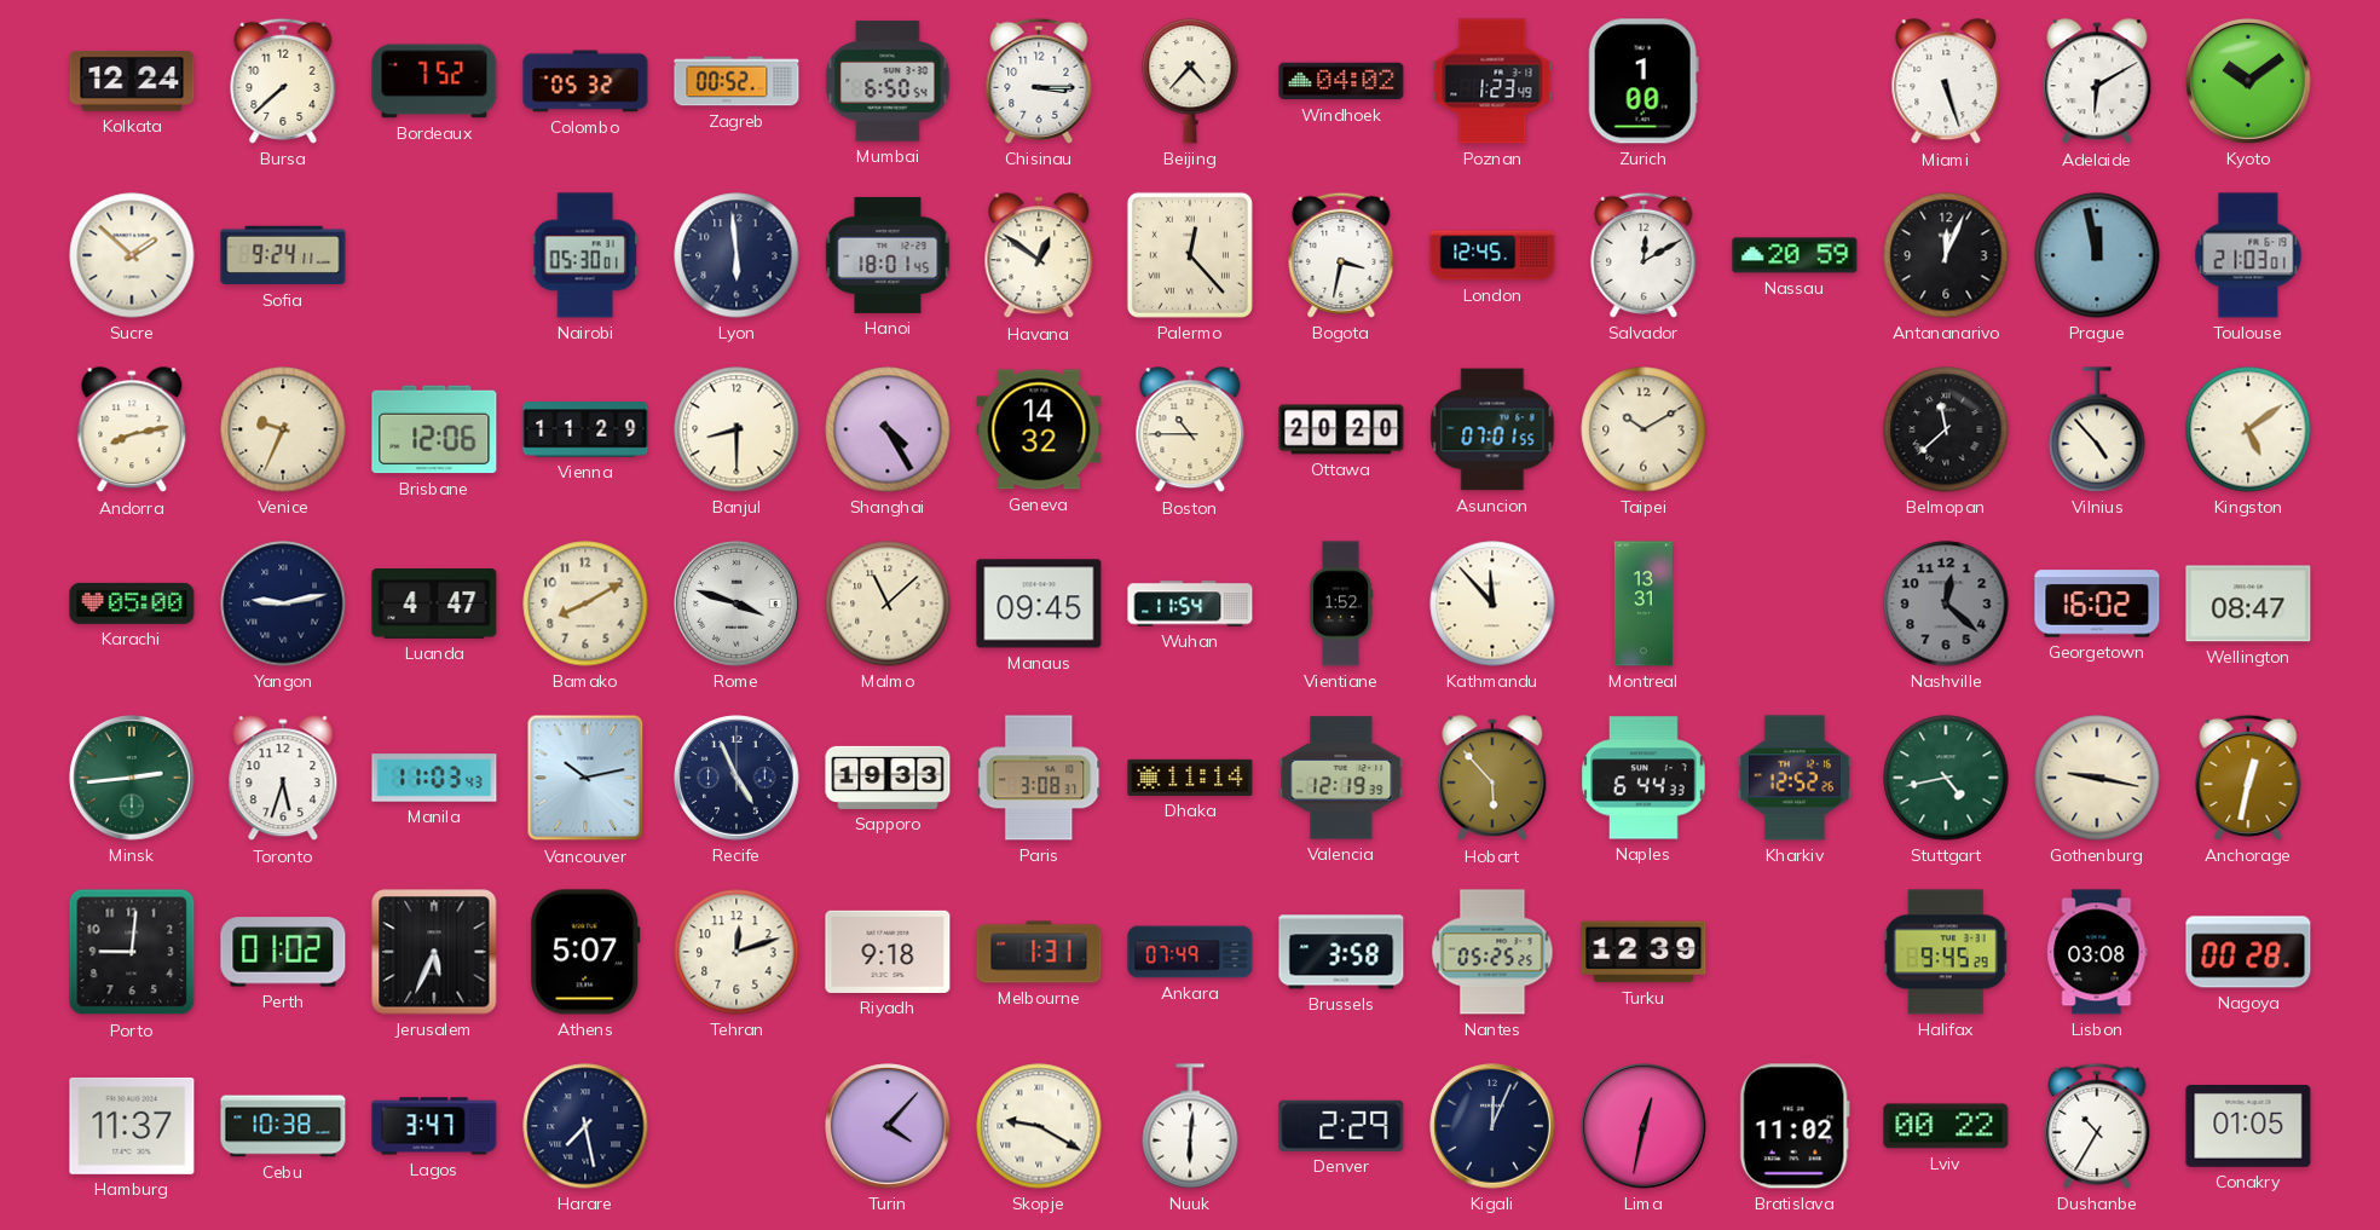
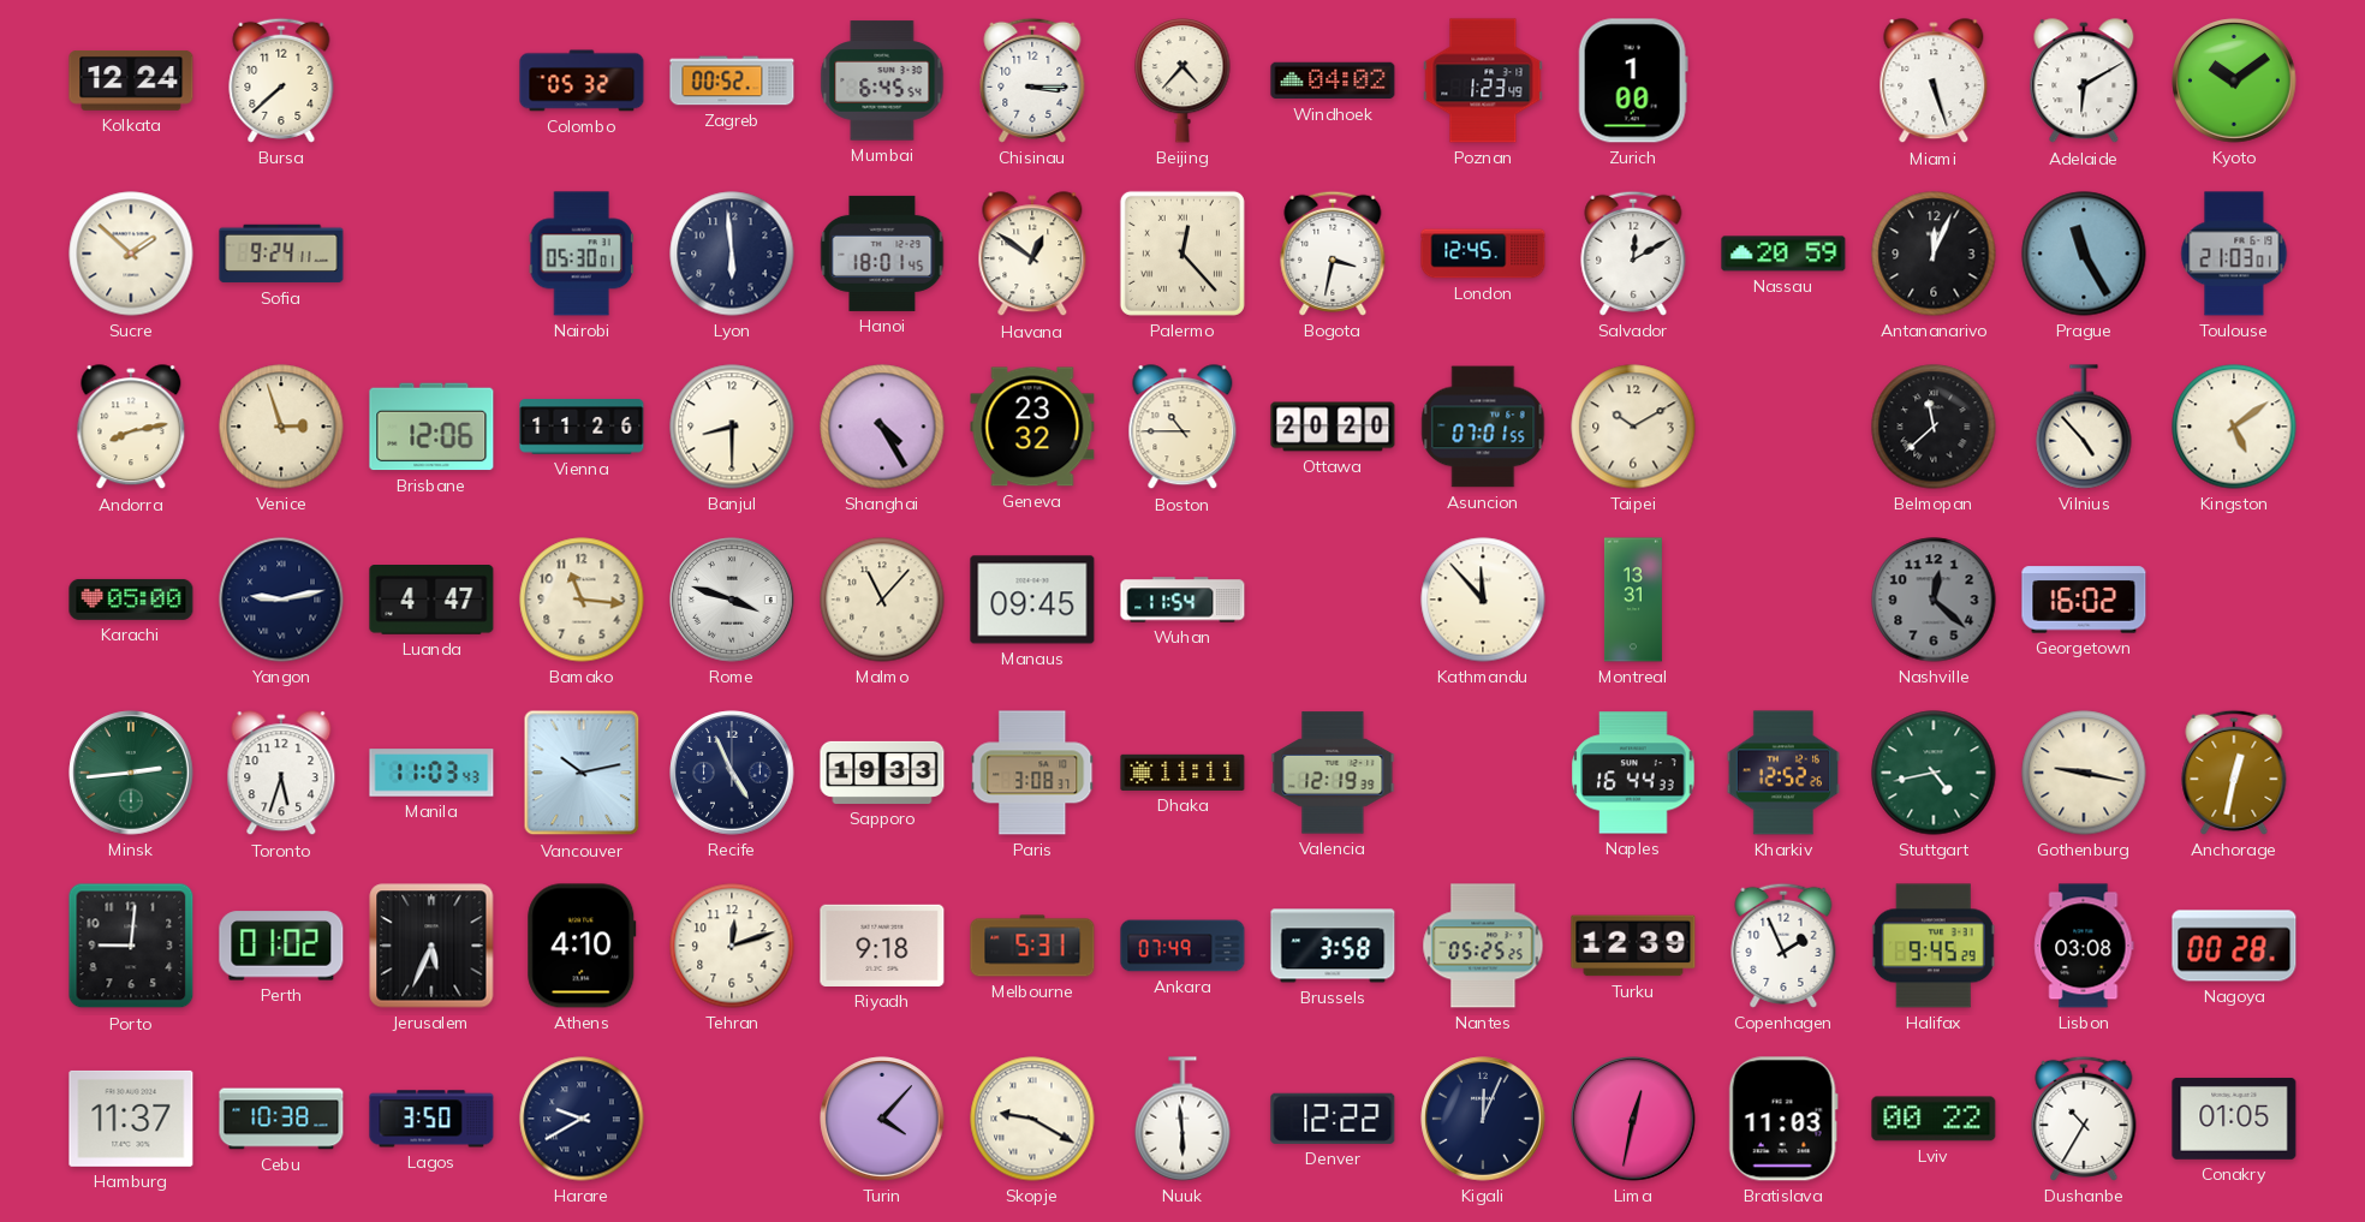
Bordeaux: 7:52 -> none
Mumbai: 6:50 -> 6:45
Prague: 11:58 -> 11:25
Venice: 9:34 -> 2:57
Vienna: 11:29 -> 11:26
Geneva: 14:32 -> 23:32
Bamako: 8:10 -> 11:16
Malmo: 11:08 -> 11:07
Vientiane: 1:52 -> none
Wellington: 08:47 -> none
Dhaka: 11:14 -> 11:11
Hobart: 5:53 -> none
Naples: 6:44 -> 16:44
Athens: 5:07 -> 4:10
Melbourne: 1:31 -> 5:31
Copenhagen: none -> 1:56
Lagos: 3:47 -> 3:50
Harare: 7:28 -> 9:40
Nuuk: 6:01 -> 5:59
Denver: 2:29 -> 12:22
Bratislava: 11:02 -> 11:03
